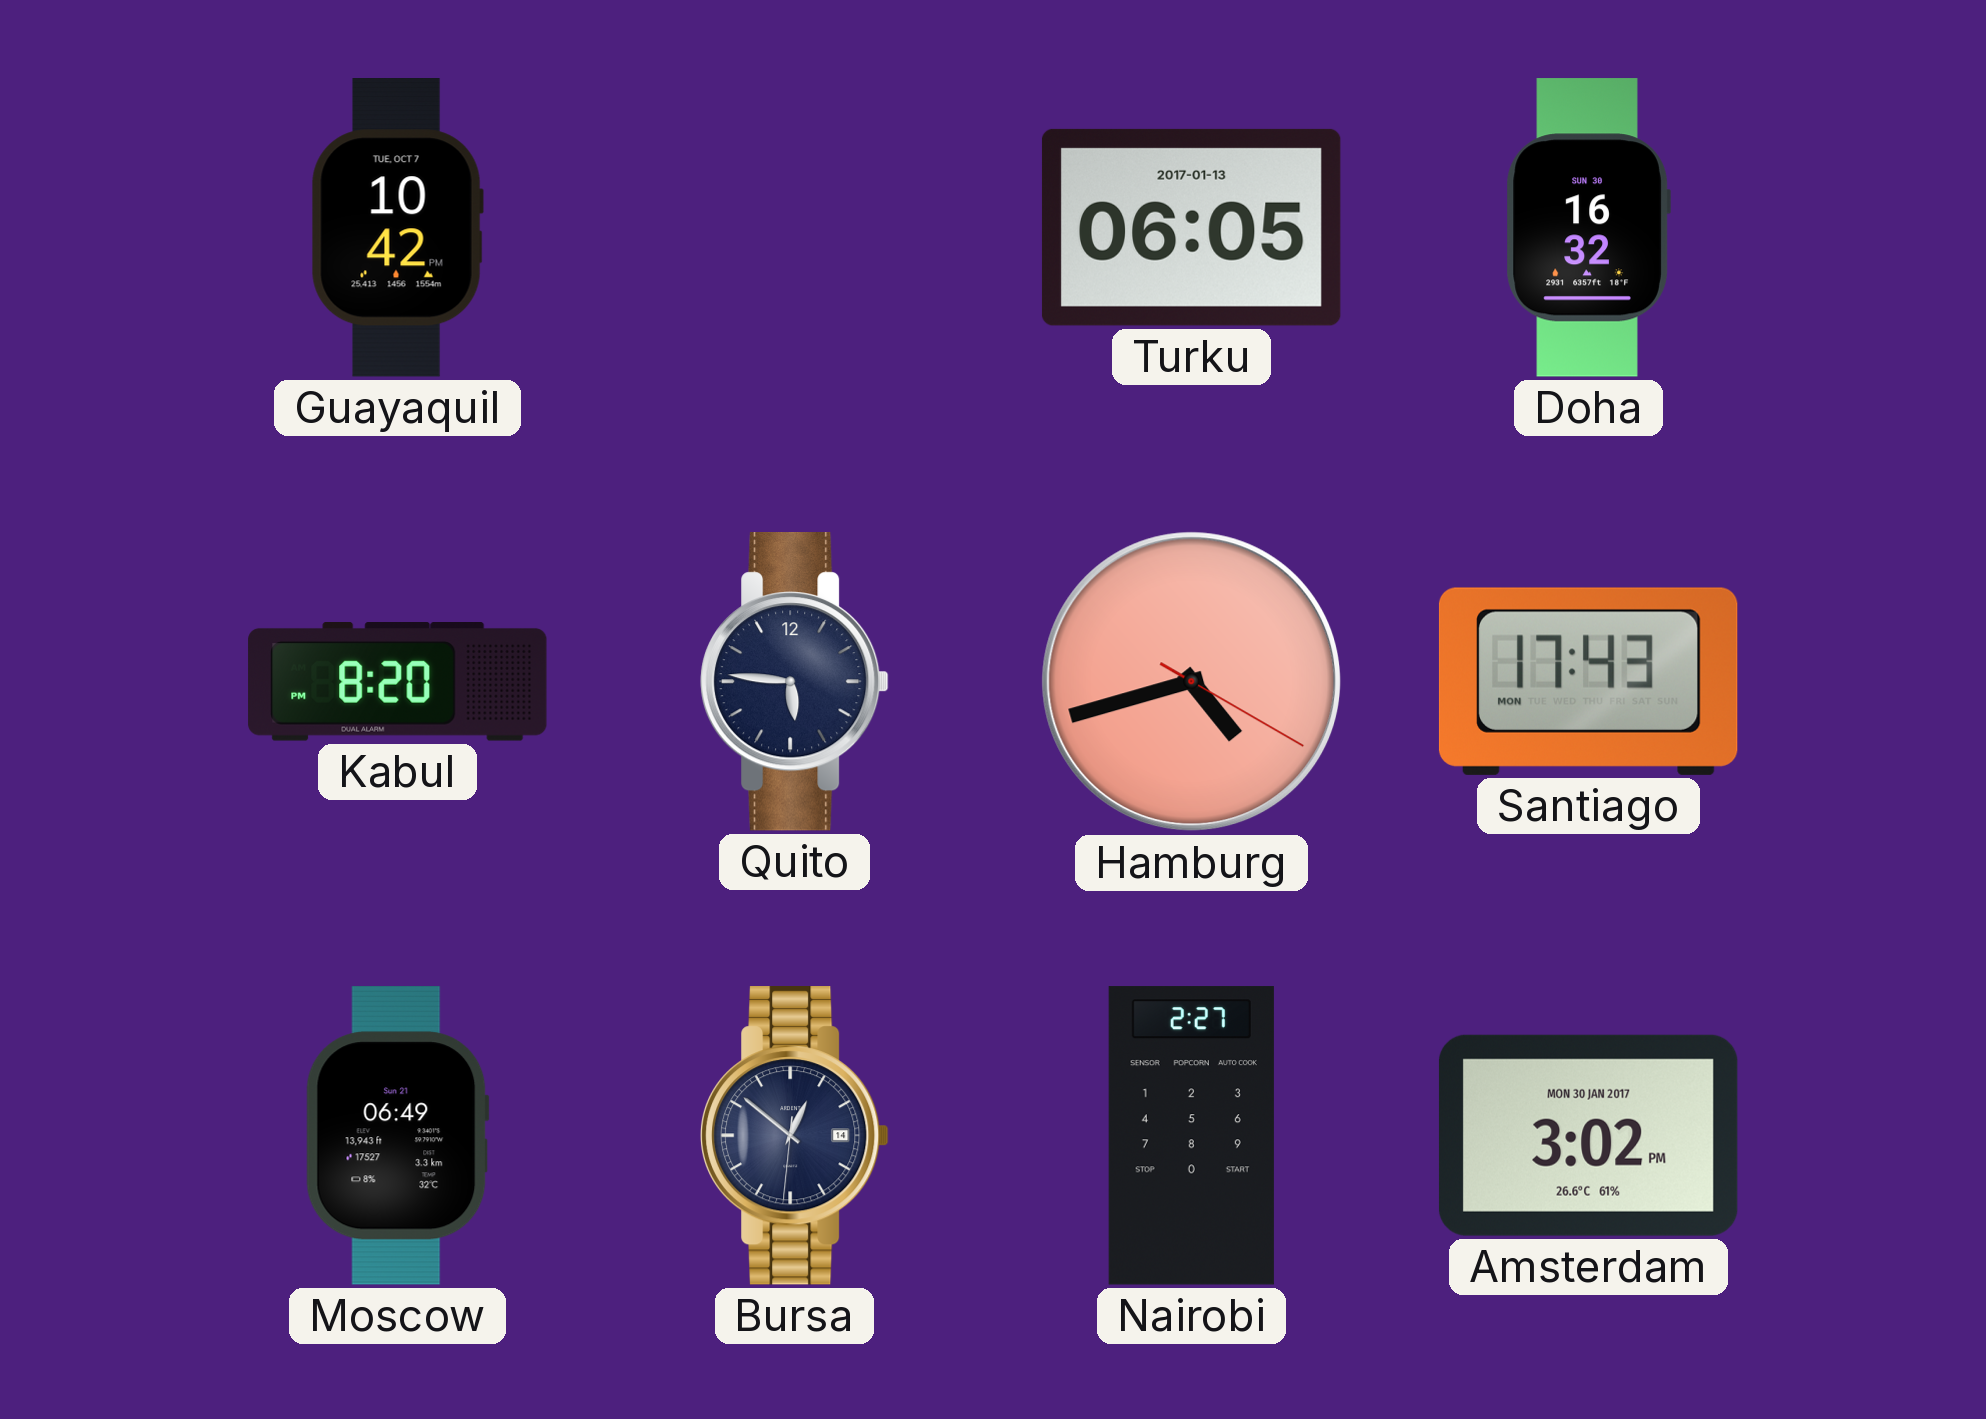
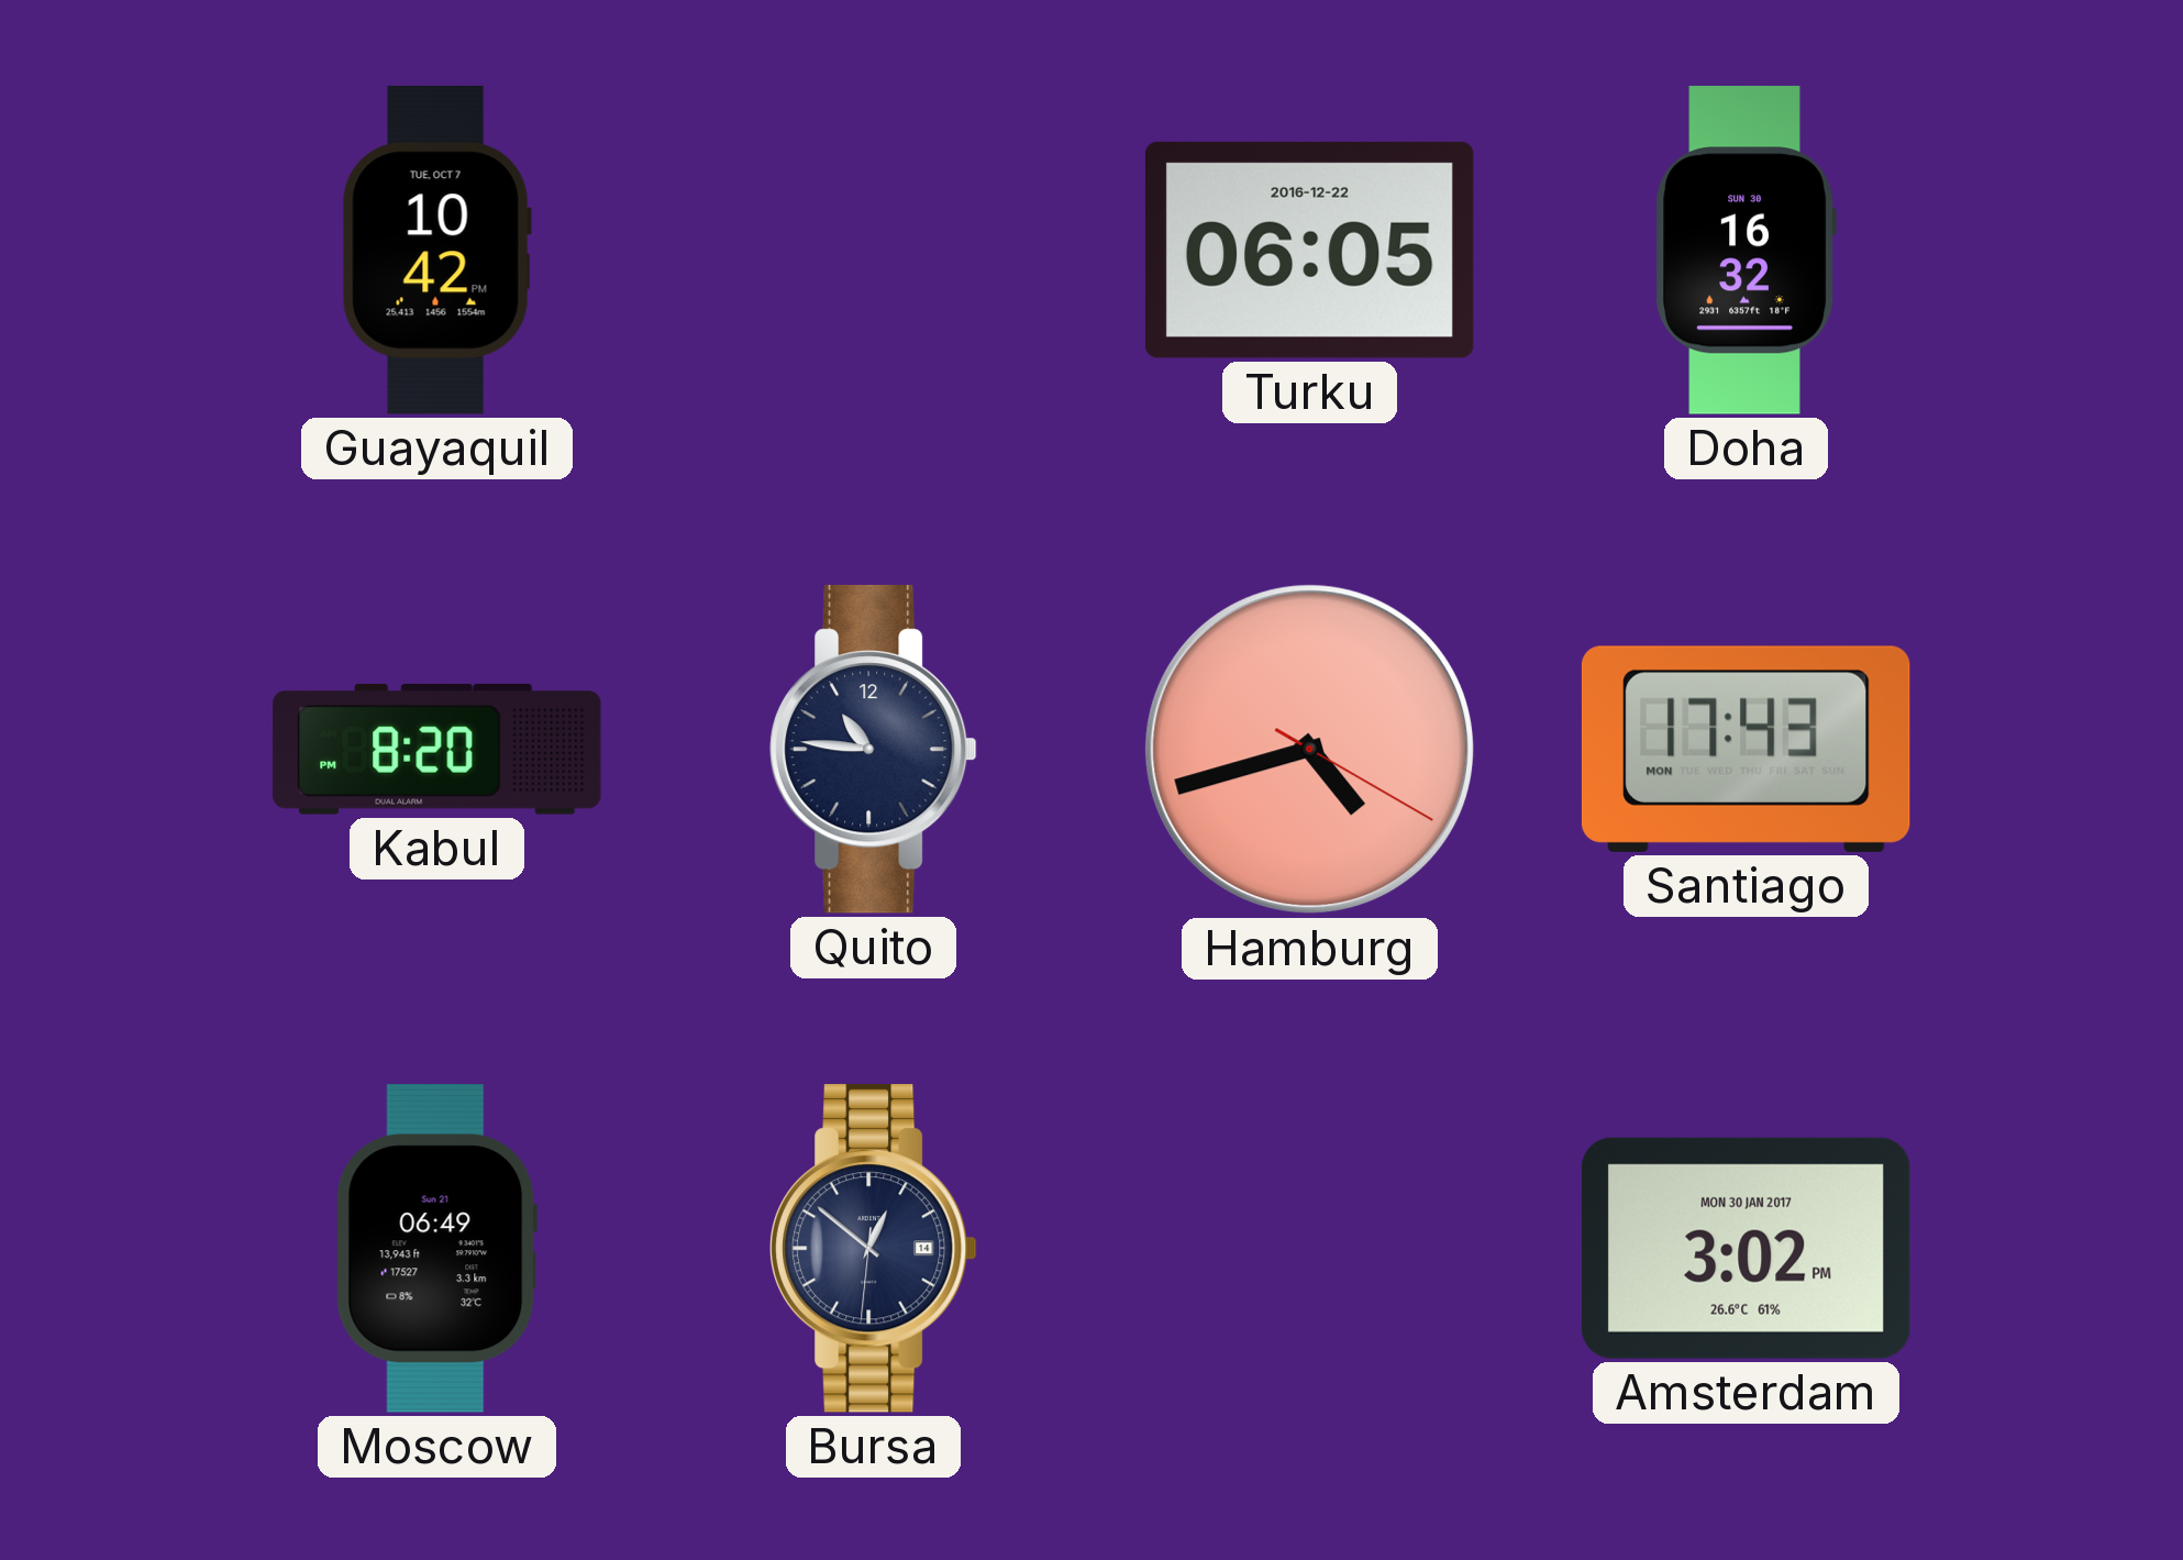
Turku date: 2017-01-13 -> 2016-12-22
Quito: 5:46 -> 10:46
Nairobi: 2:27 -> none
